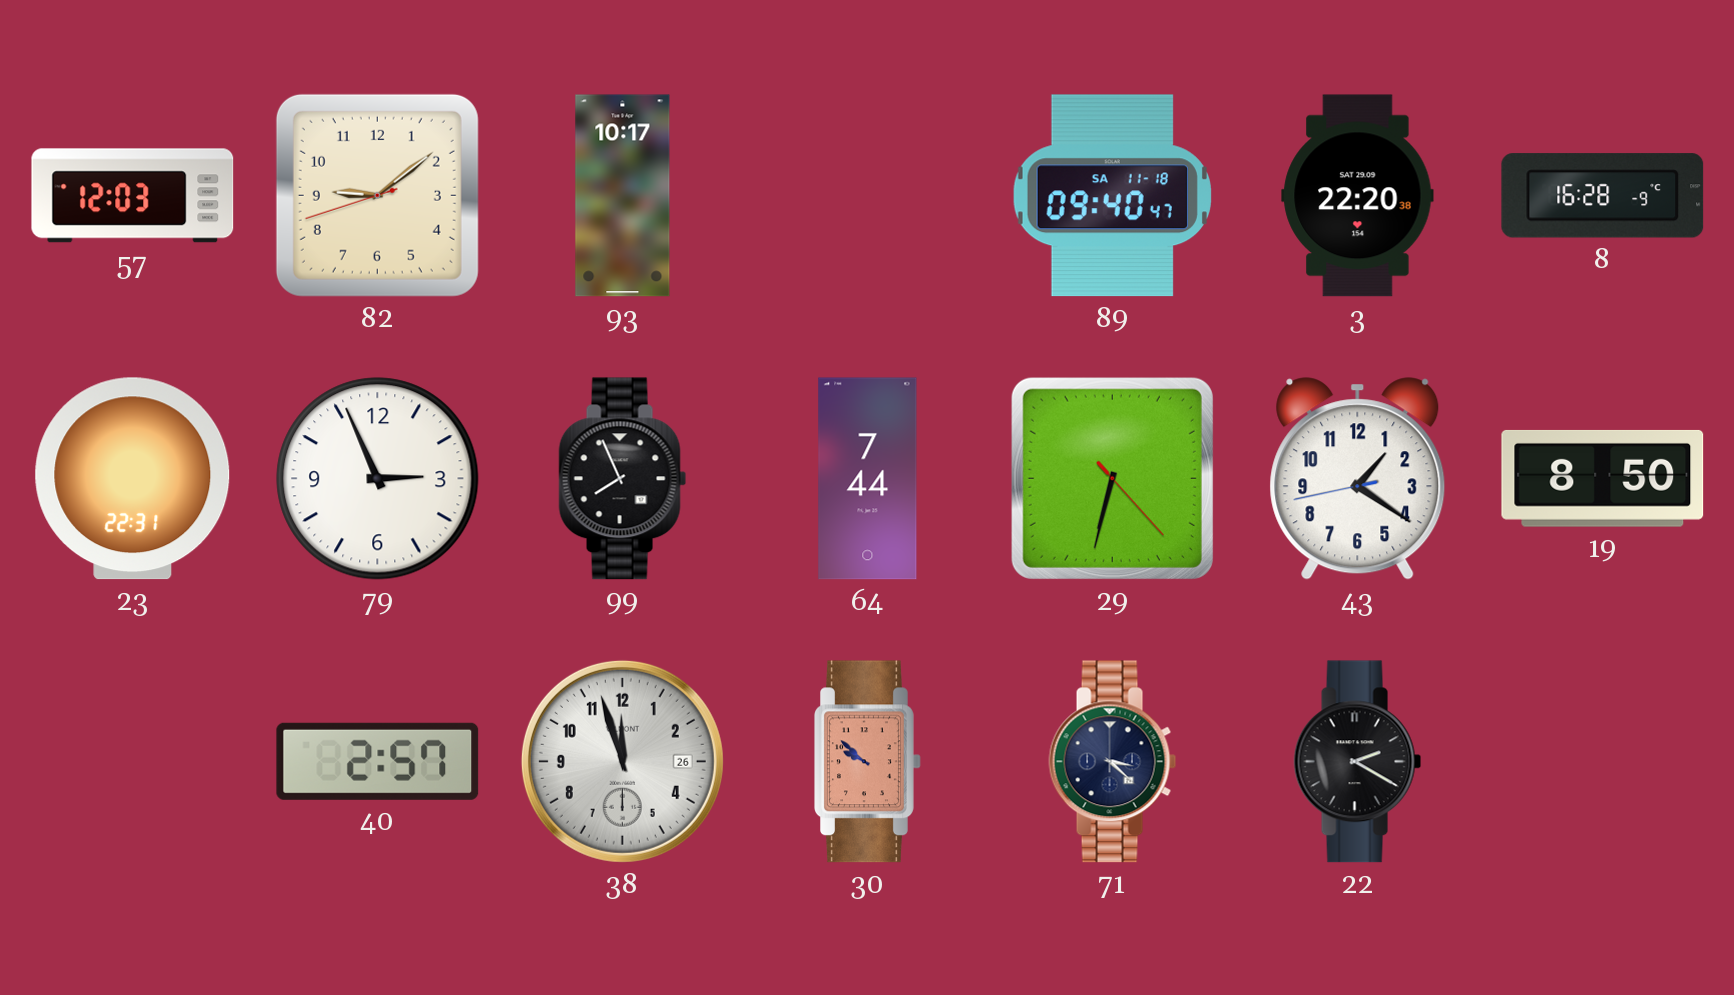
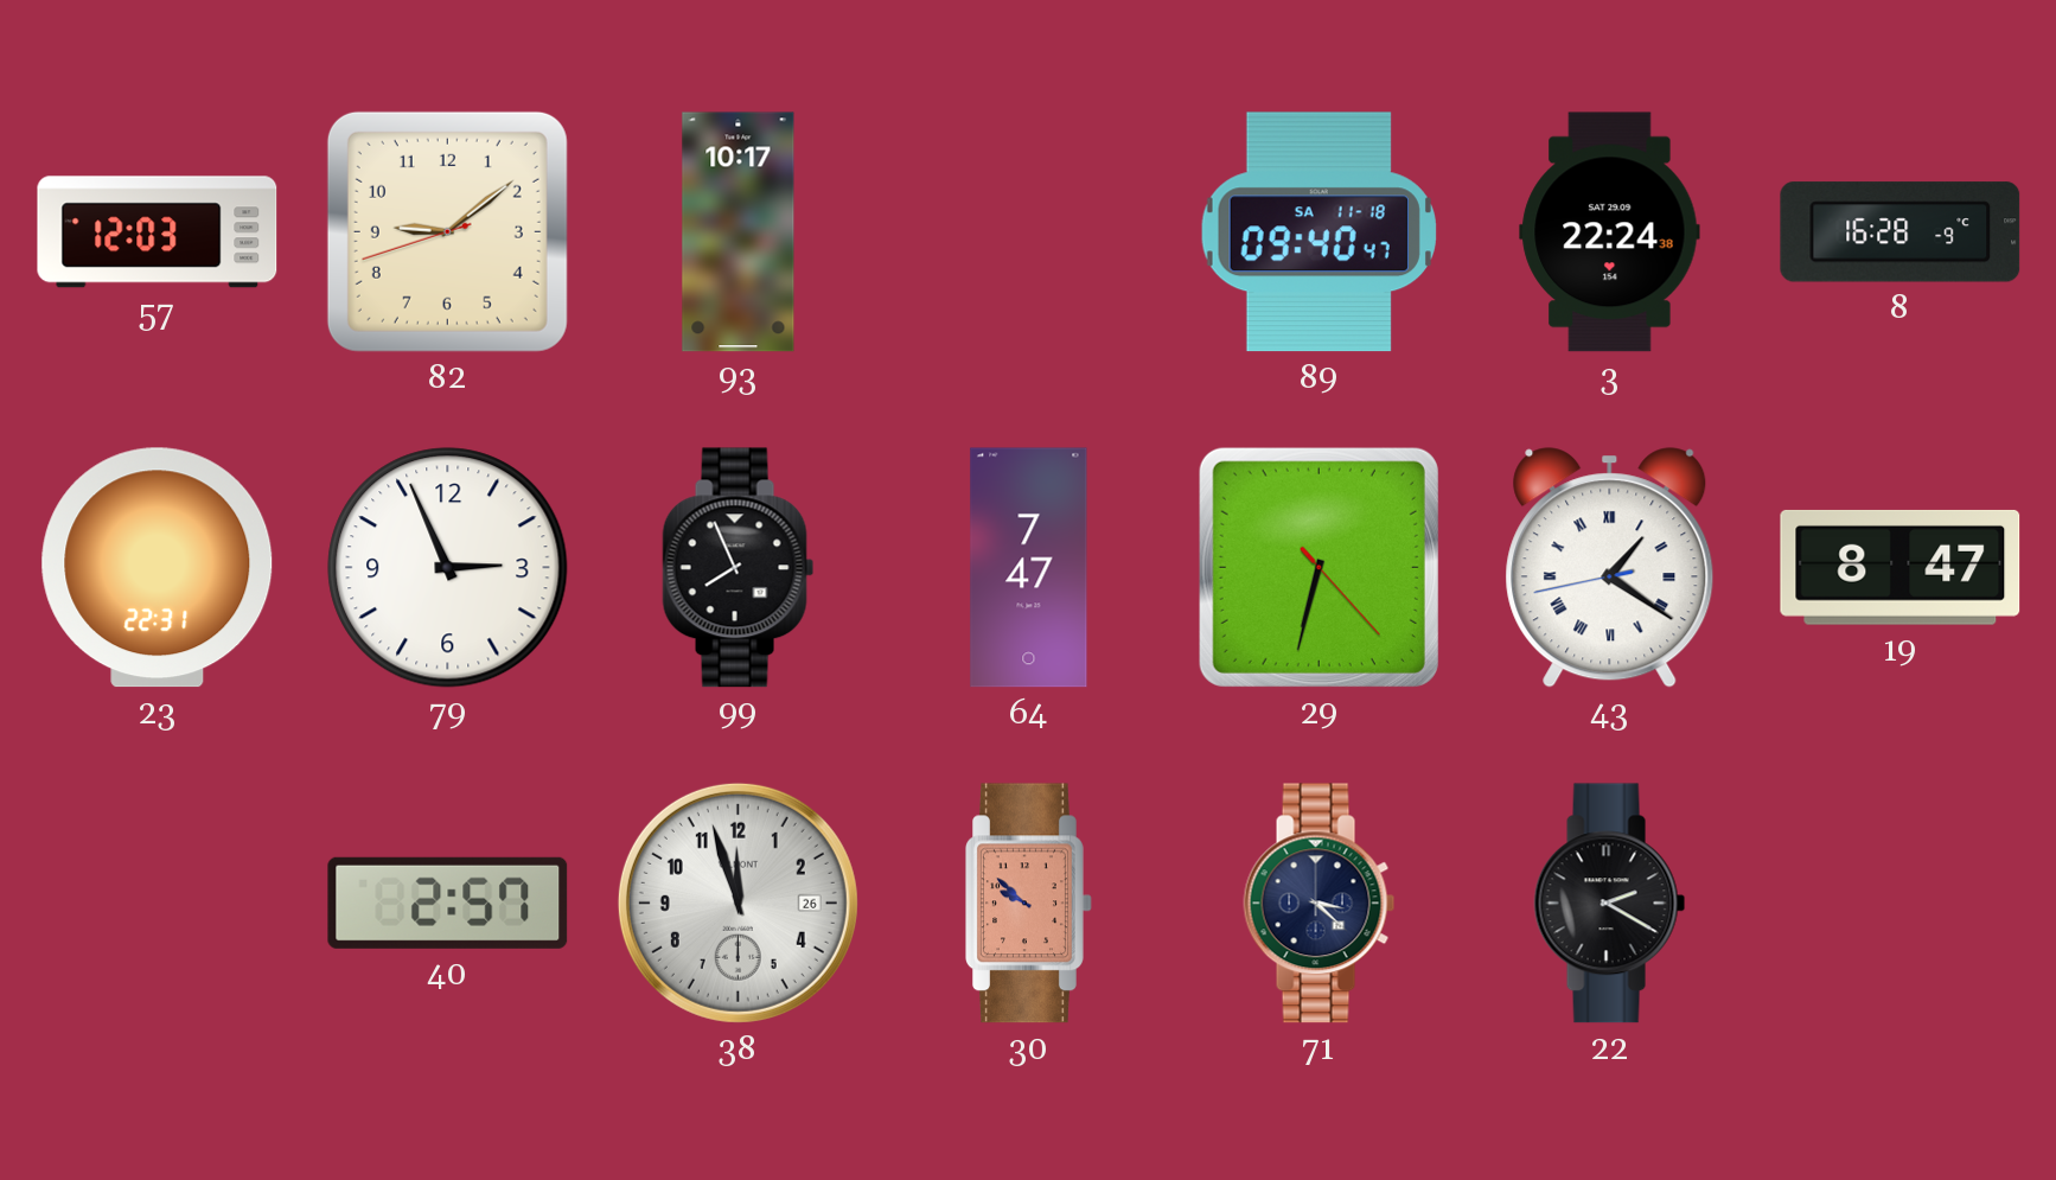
3: 22:20 -> 22:24
64: 7:44 -> 7:47
43 numerals: Arabic -> Roman
19: 8:50 -> 8:47
